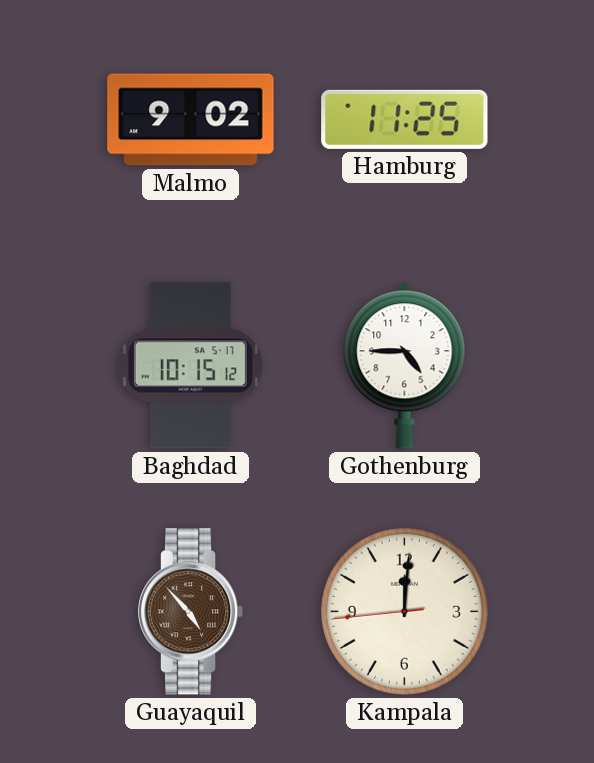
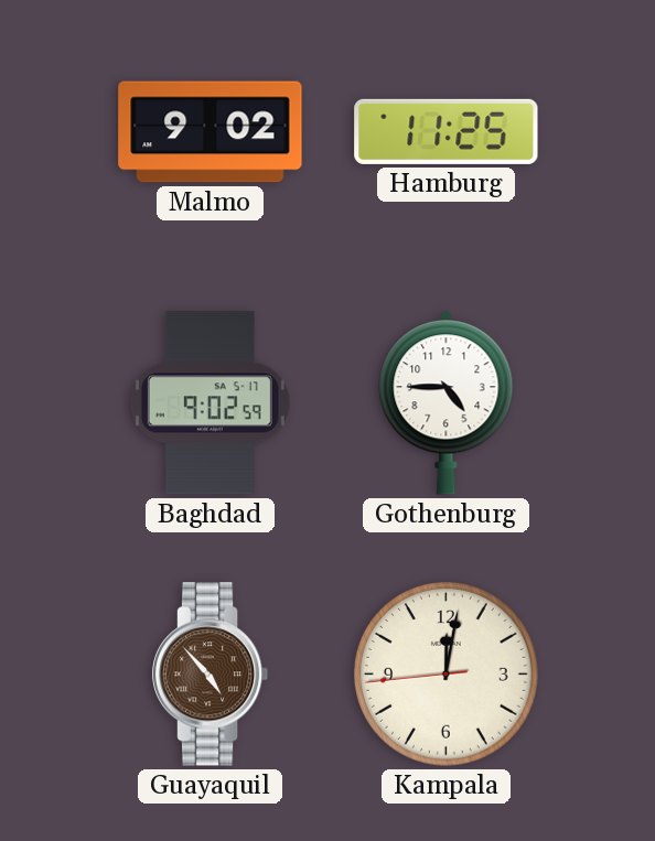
Baghdad: 10:15 -> 9:02
Kampala: 12:00 -> 12:01
